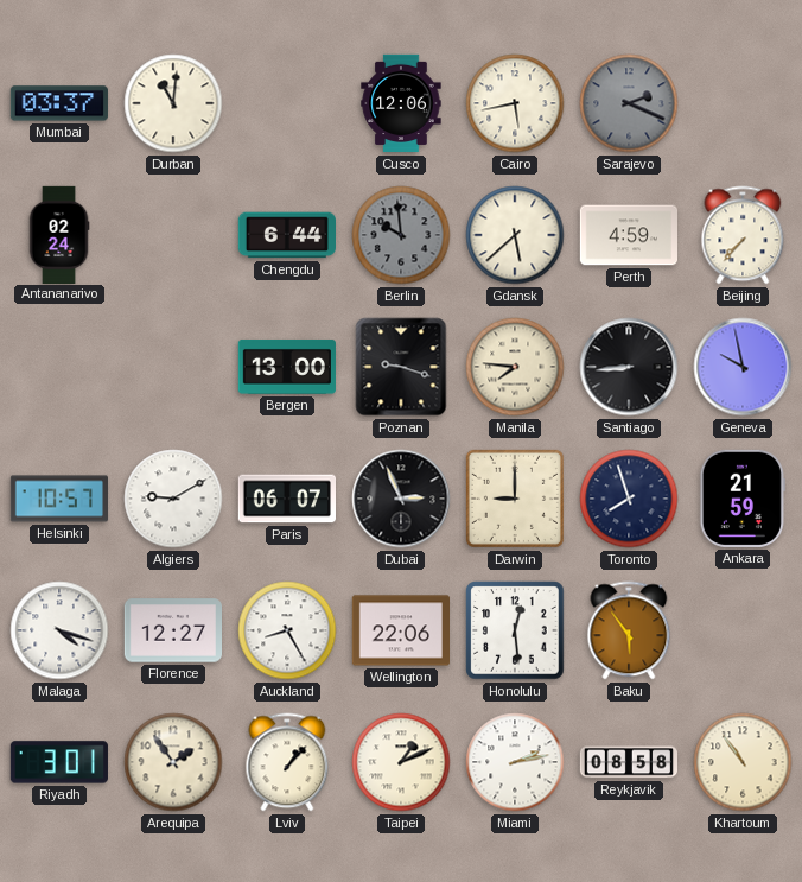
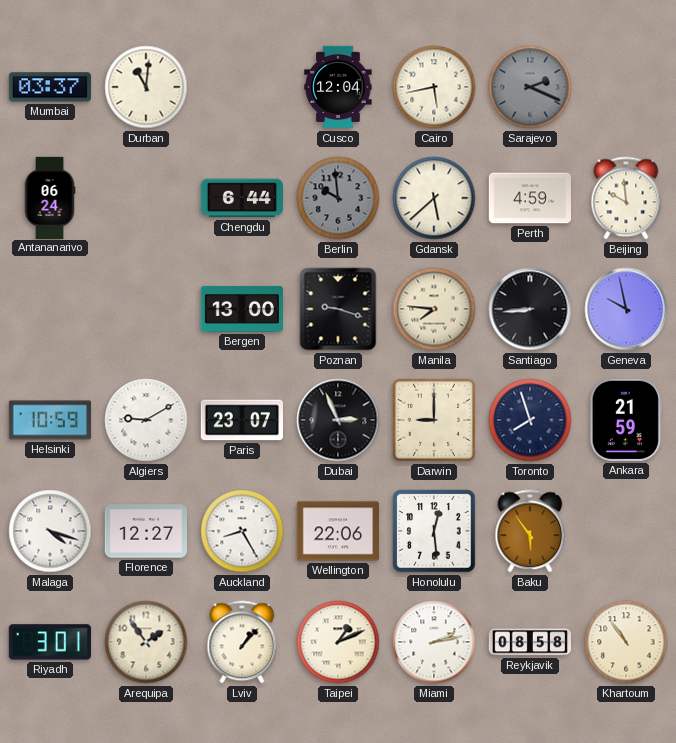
Cusco: 12:06 -> 12:04
Antananarivo: 02:24 -> 06:24
Beijing: 7:37 -> 9:59
Helsinki: 10:57 -> 10:59
Paris: 06:07 -> 23:07
